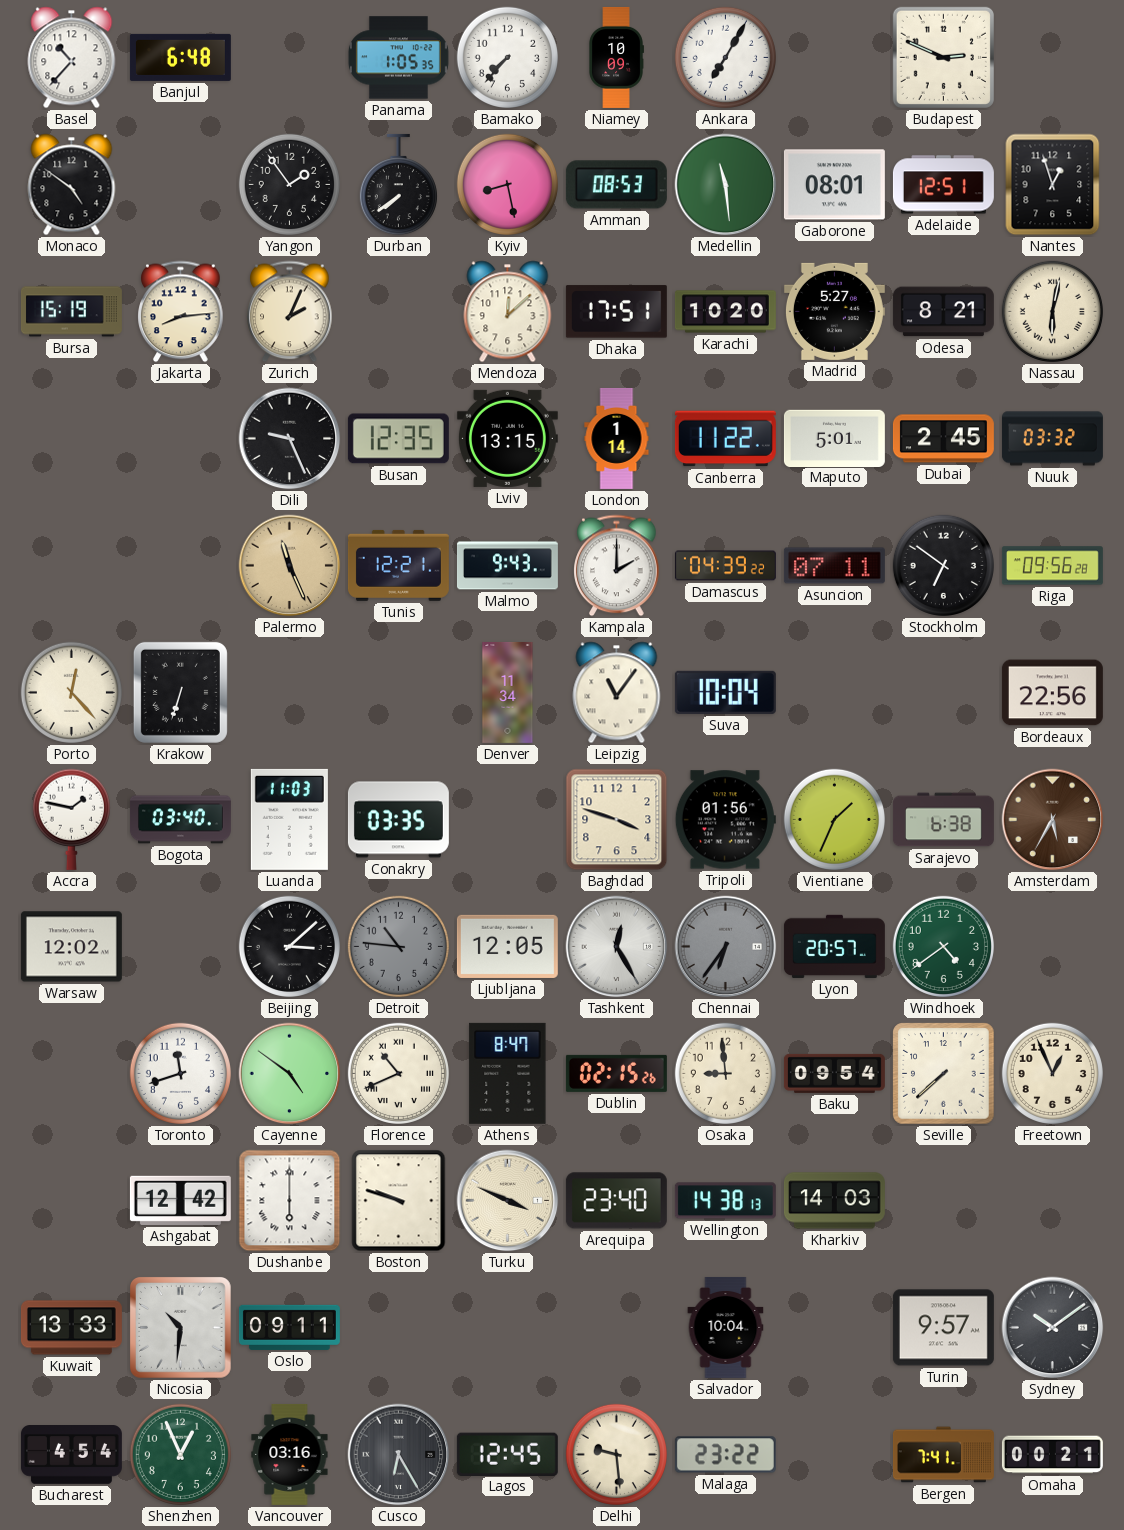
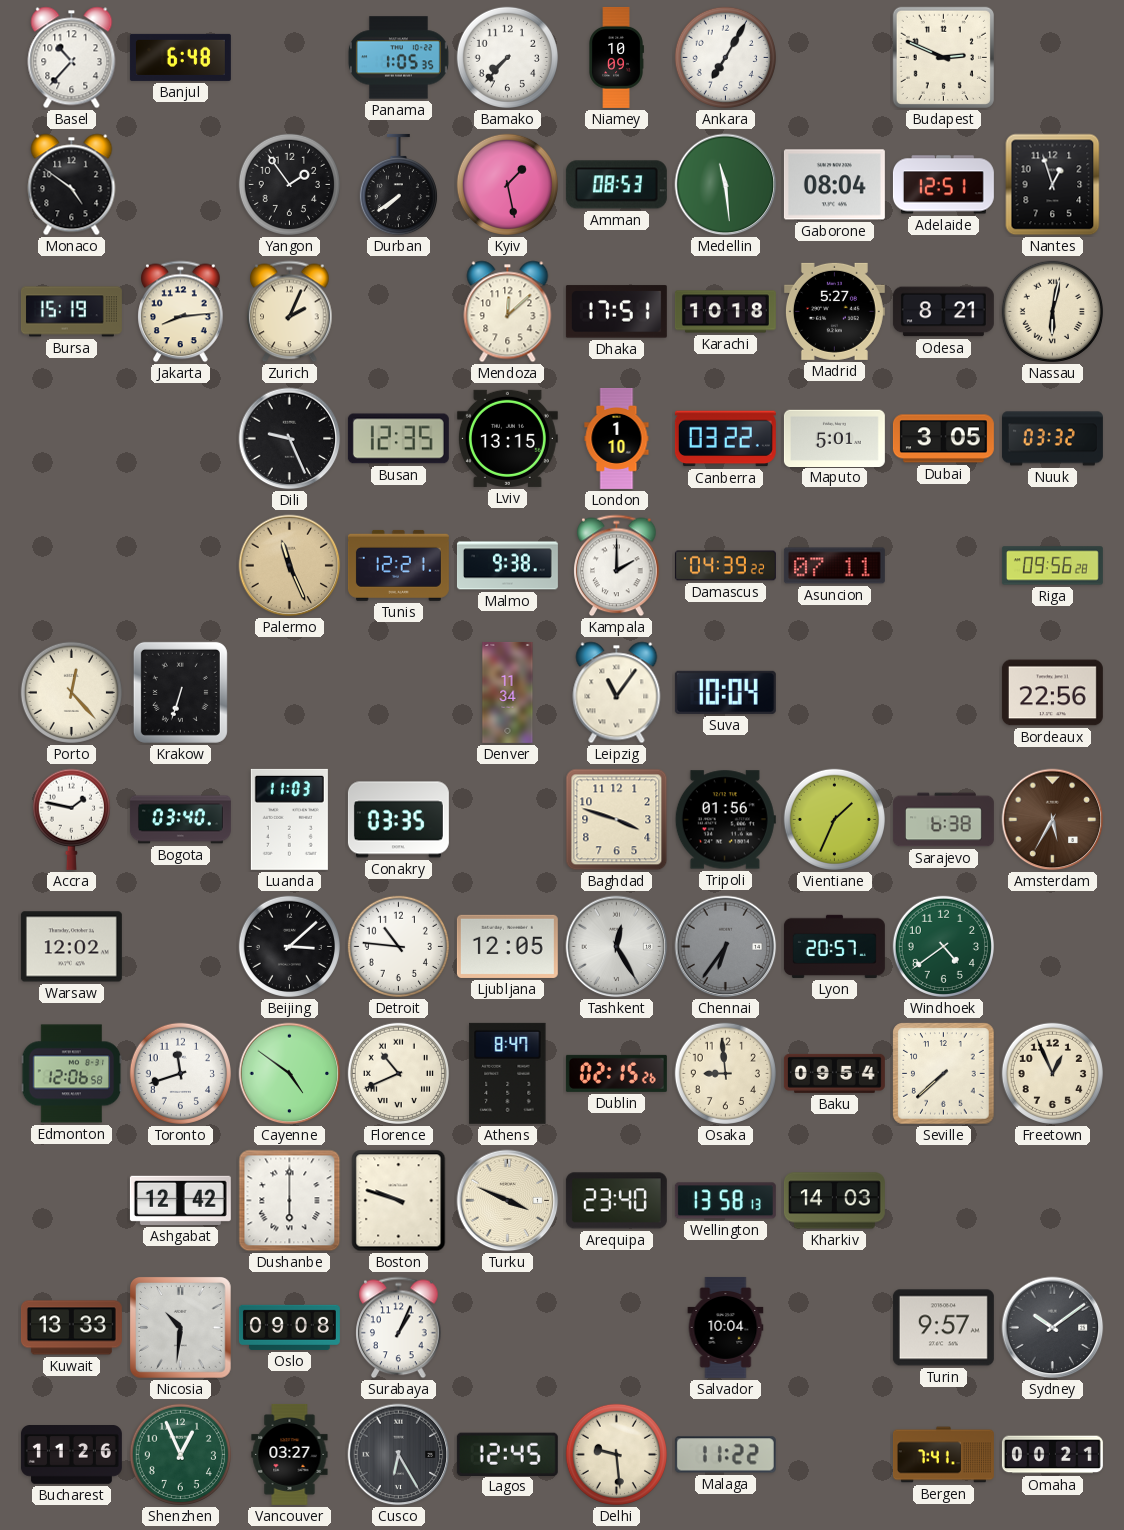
Kyiv: 8:28 -> 1:28
Gaborone: 08:01 -> 08:04
Karachi: 10:20 -> 10:18
London: 1:14 -> 1:10
Canberra: 11:22 -> 03:22
Dubai: 2:45 -> 3:05
Malmo: 9:43 -> 9:38
Stockholm: 6:51 -> none
Detroit dial: grey -> white
Edmonton: none -> 12:06
Wellington: 14:38 -> 13:58
Oslo: 09:11 -> 09:08
Surabaya: none -> 1:04
Bucharest: 4:54 -> 11:26
Vancouver: 03:16 -> 03:27
Malaga: 23:22 -> 11:22
